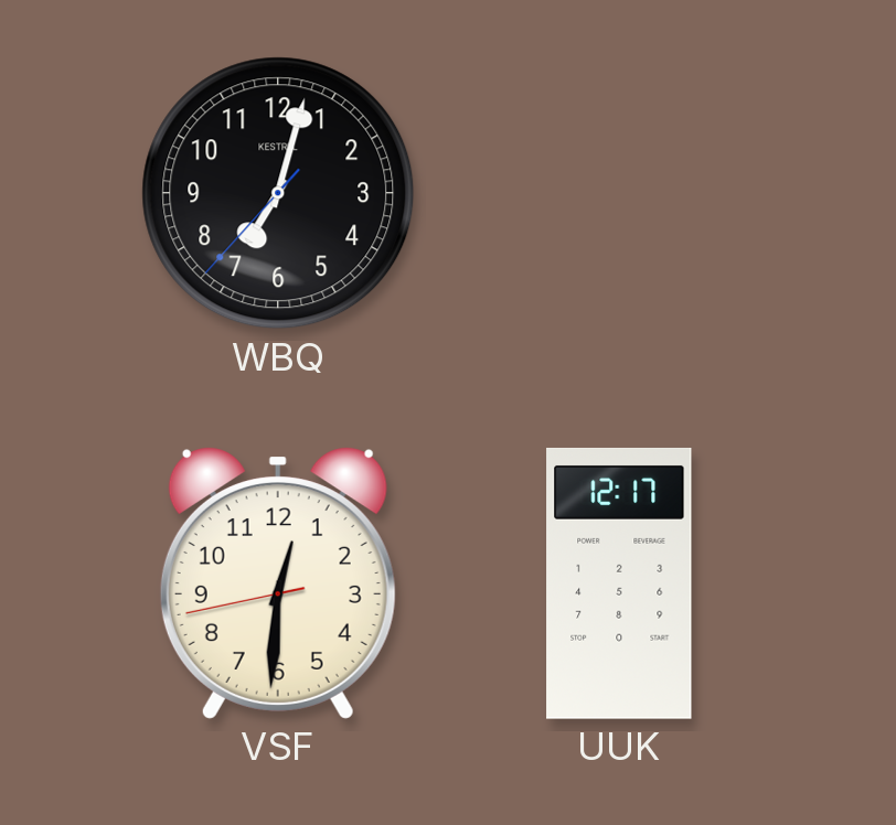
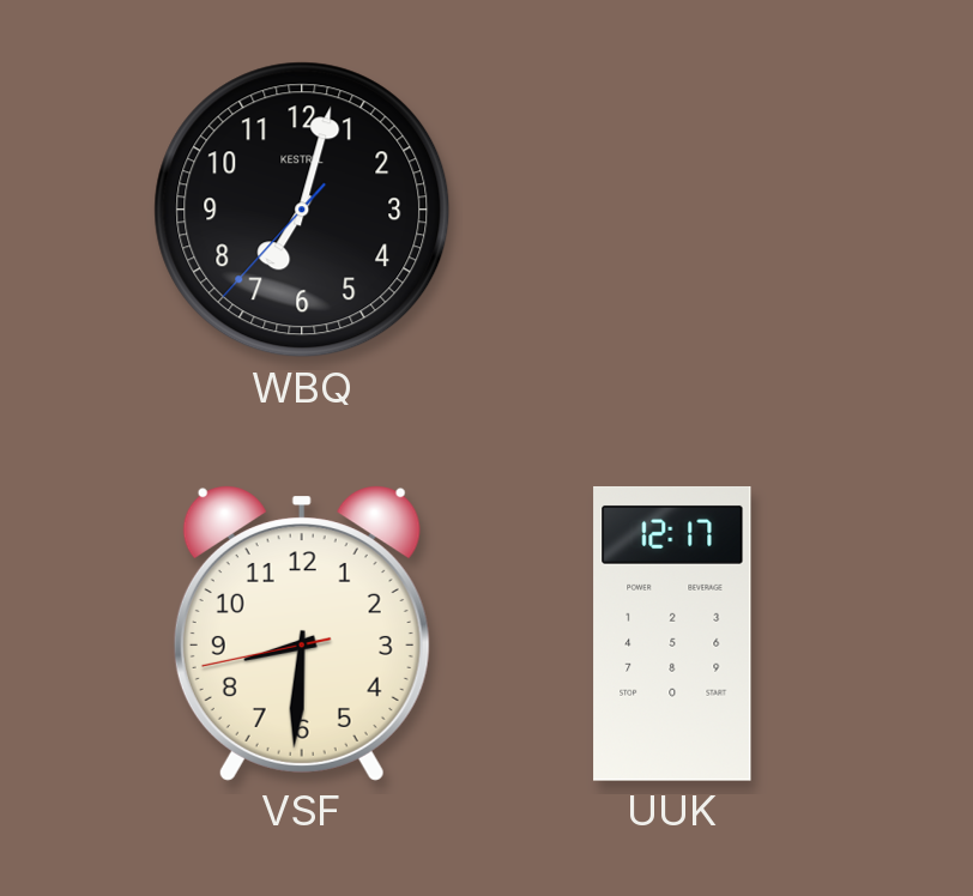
VSF: 12:30 -> 8:30
